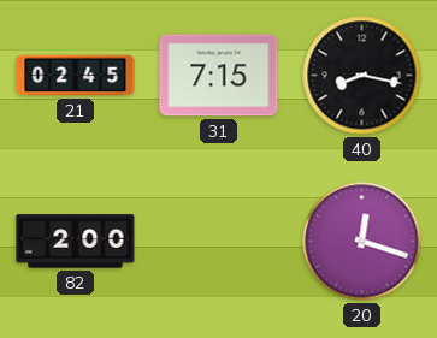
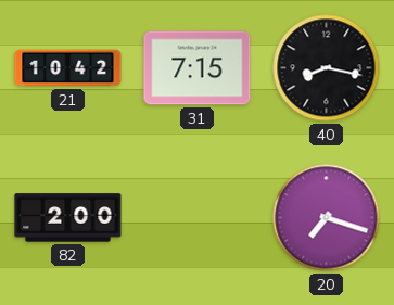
21: 02:45 -> 10:42
20: 12:18 -> 7:18
